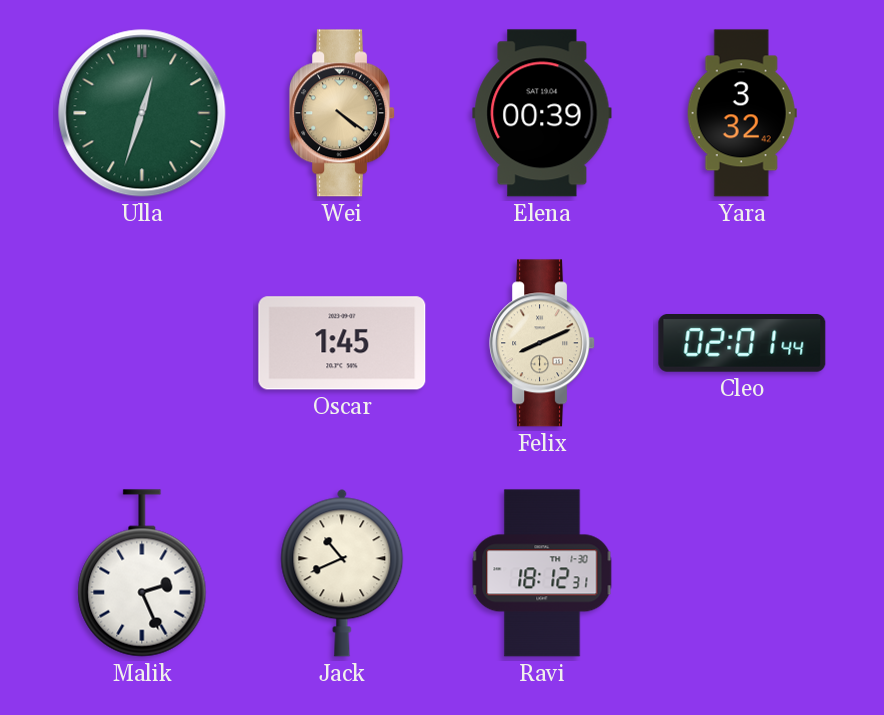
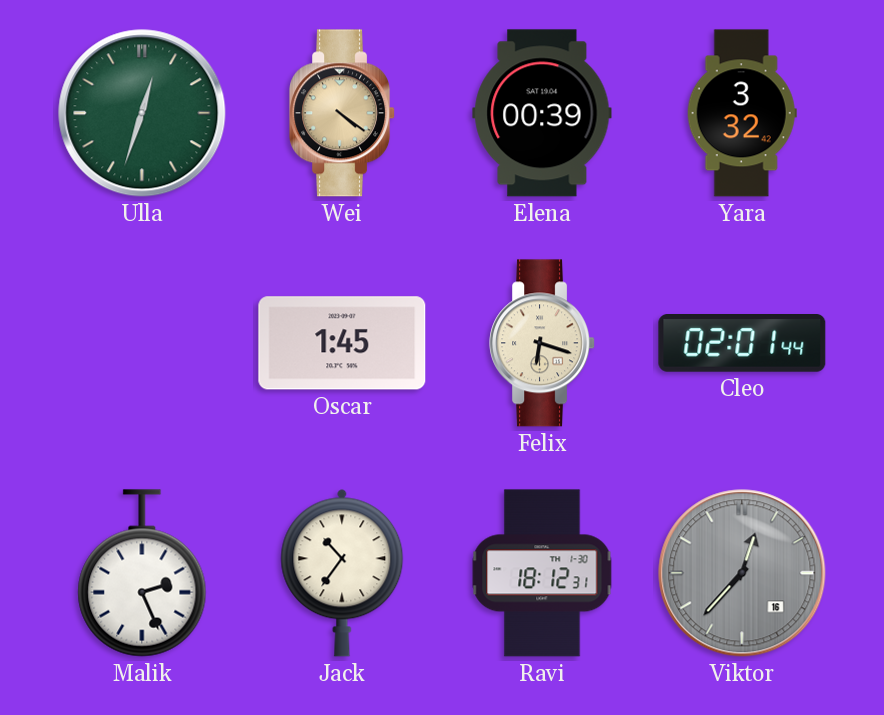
Felix: 8:11 -> 6:18
Jack: 10:41 -> 10:36
Viktor: none -> 12:37
